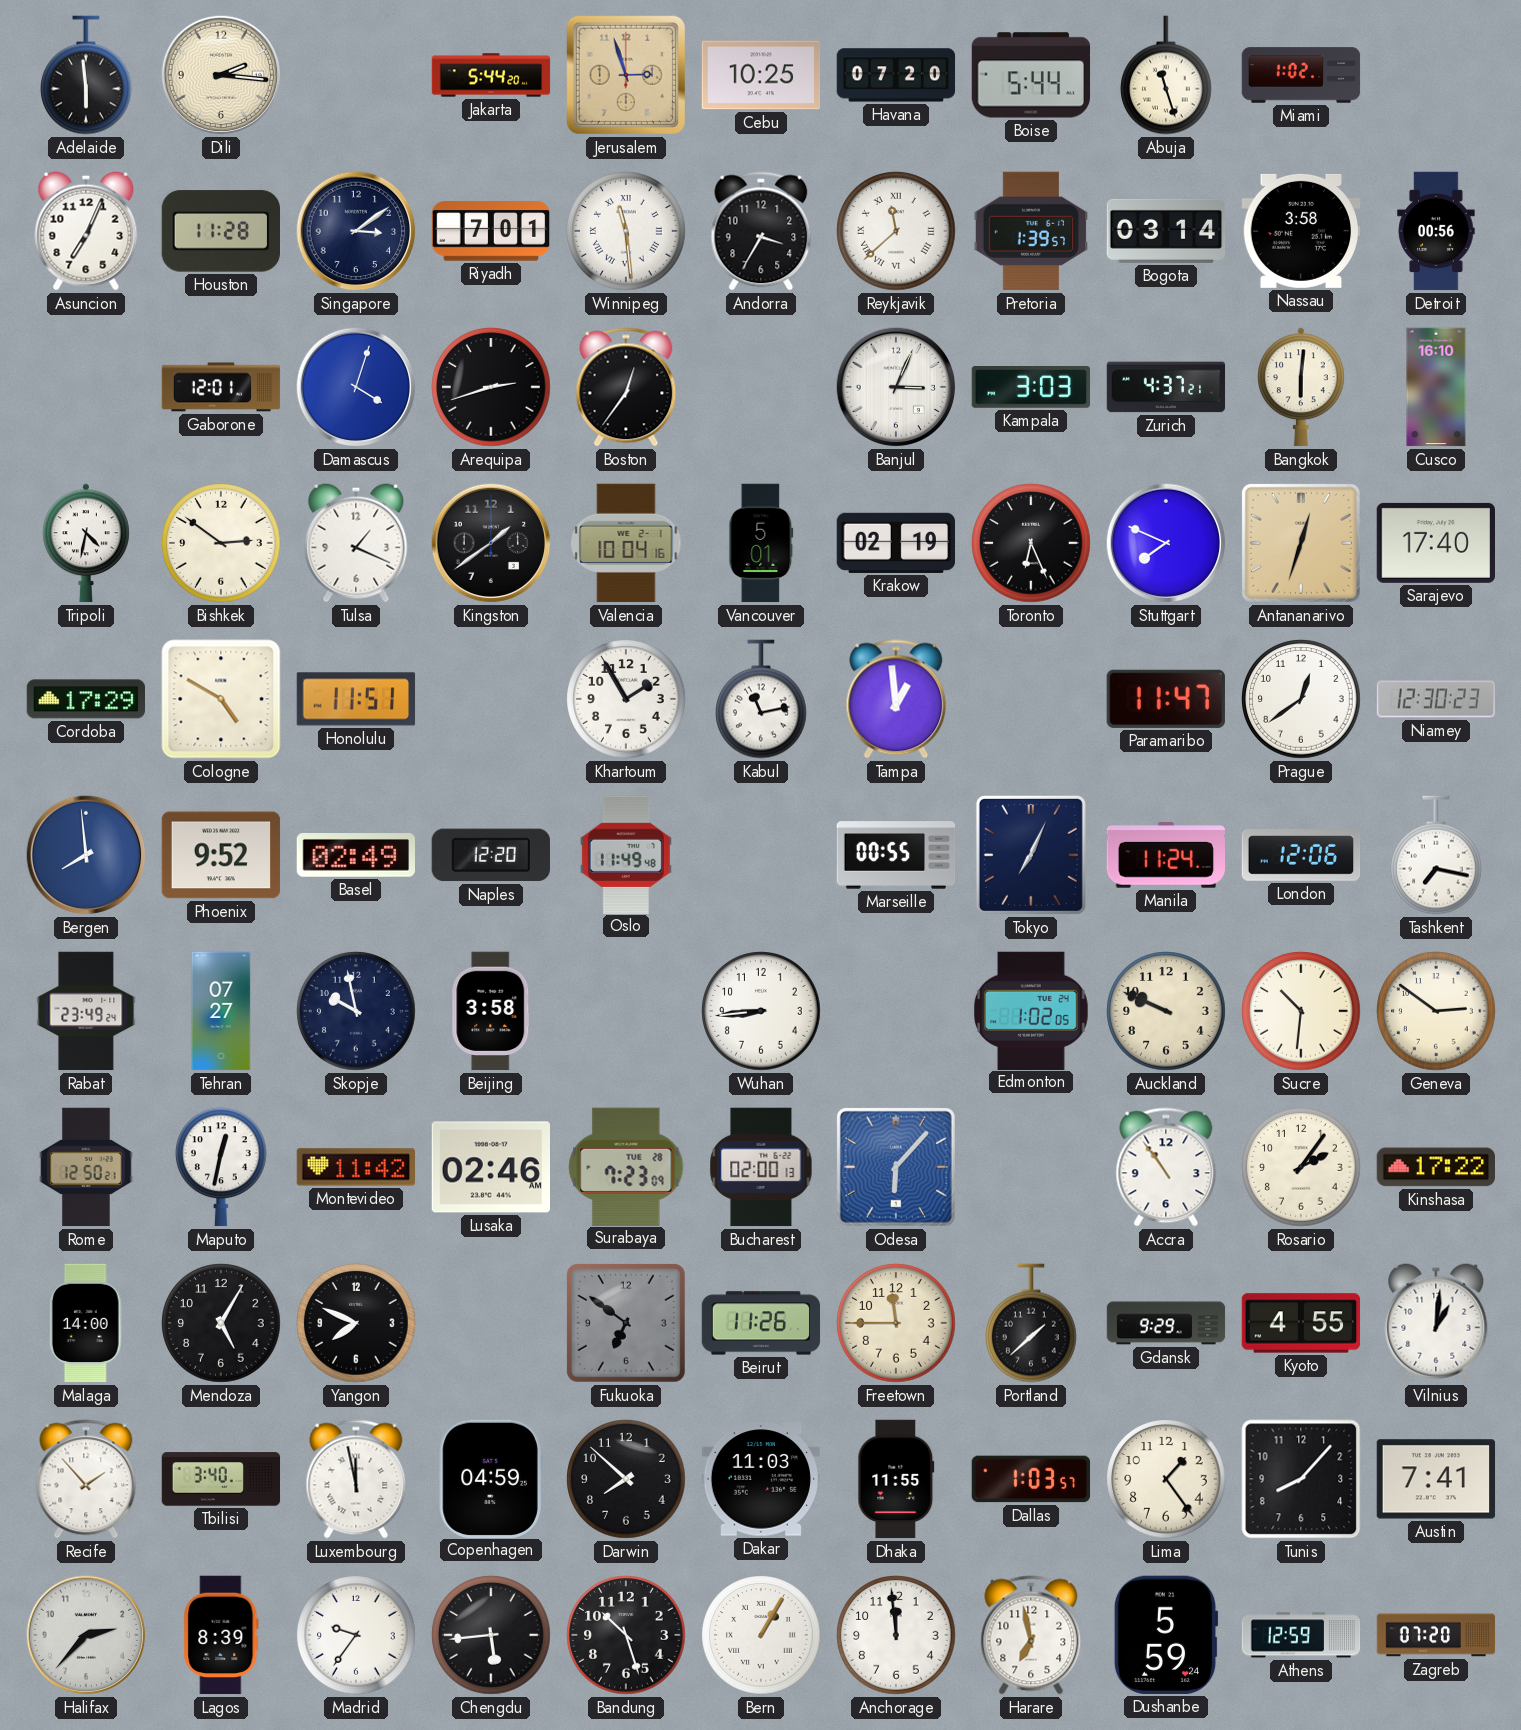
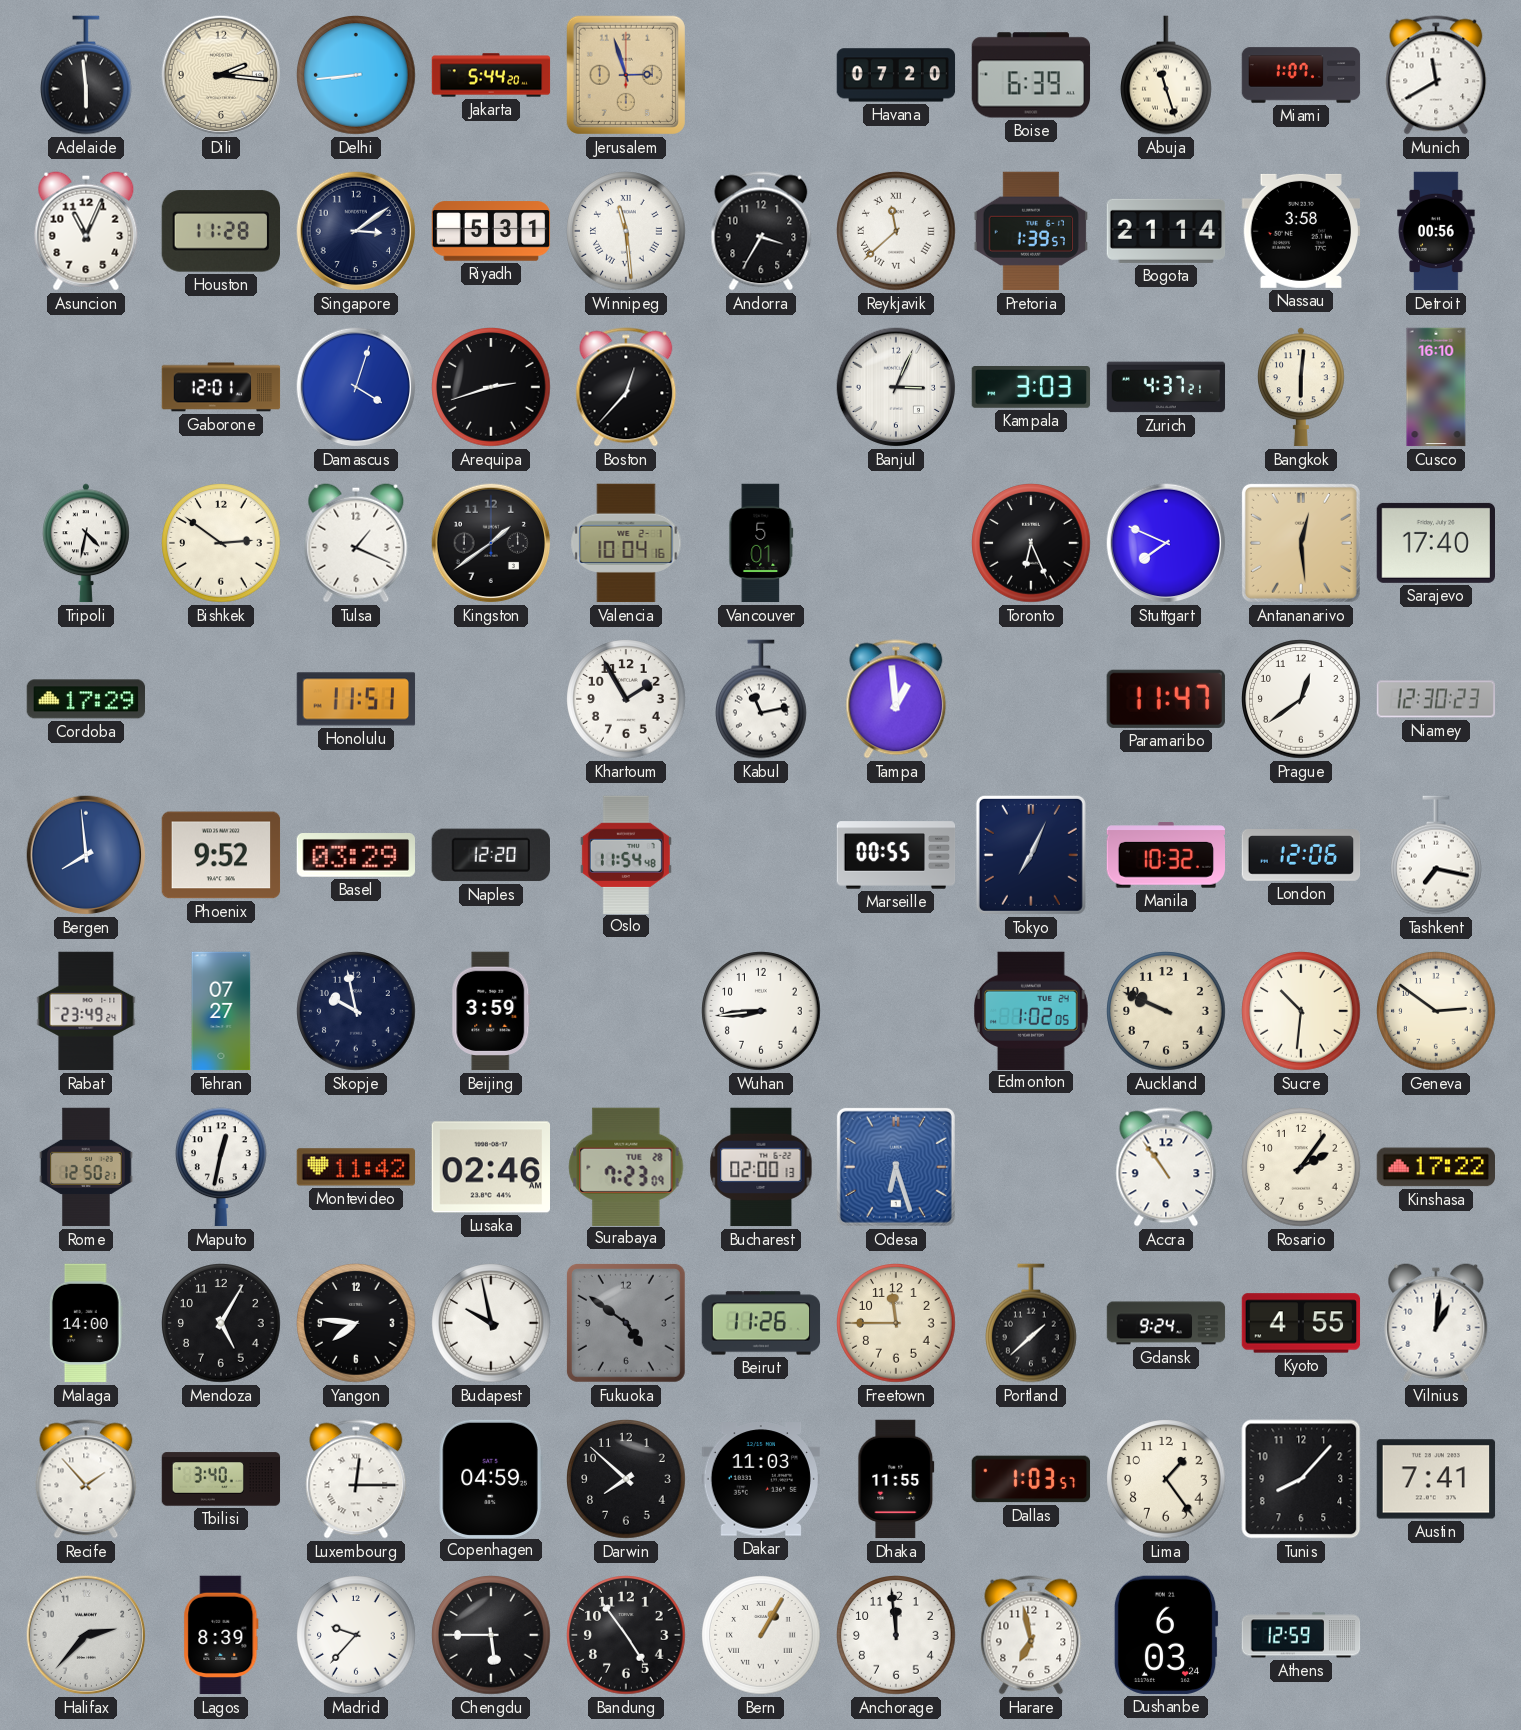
Delhi: none -> 8:44
Cebu: 10:25 -> none
Boise: 5:44 -> 6:39
Miami: 1:02 -> 1:07
Munich: none -> 11:40
Asuncion: 7:04 -> 11:04
Riyadh: 7:01 -> 5:31
Bogota: 03:14 -> 21:14
Boston: 12:36 -> 12:37
Krakow: 02:19 -> none
Antananarivo: 12:33 -> 12:29
Cologne: 4:50 -> none
Basel: 02:49 -> 03:29
Oslo: 11:49 -> 11:54
Manila: 11:24 -> 10:32
Beijing: 3:58 -> 3:59
Odesa: 6:07 -> 6:27
Yangon: 7:49 -> 7:46
Budapest: none -> 9:58
Fukuoka: 6:51 -> 4:51
Gdansk: 9:29 -> 9:24
Luxembourg: 11:58 -> 12:15
Madrid: 9:36 -> 9:37
Chengdu: 5:44 -> 5:45
Bandung: 10:27 -> 4:54
Dushanbe: 5:59 -> 6:03
Zagreb: 07:20 -> none
